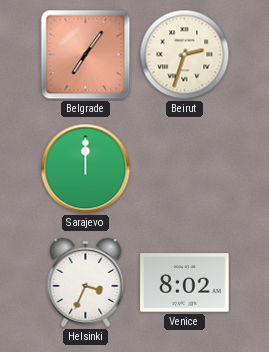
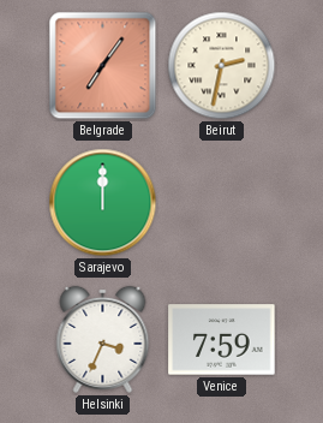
Beirut: 2:33 -> 2:32
Venice: 8:02 -> 7:59
